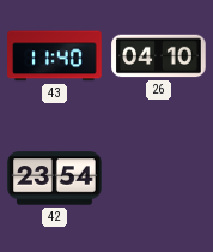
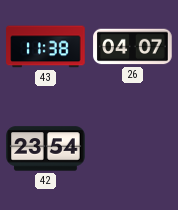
43: 11:40 -> 11:38
26: 04:10 -> 04:07
